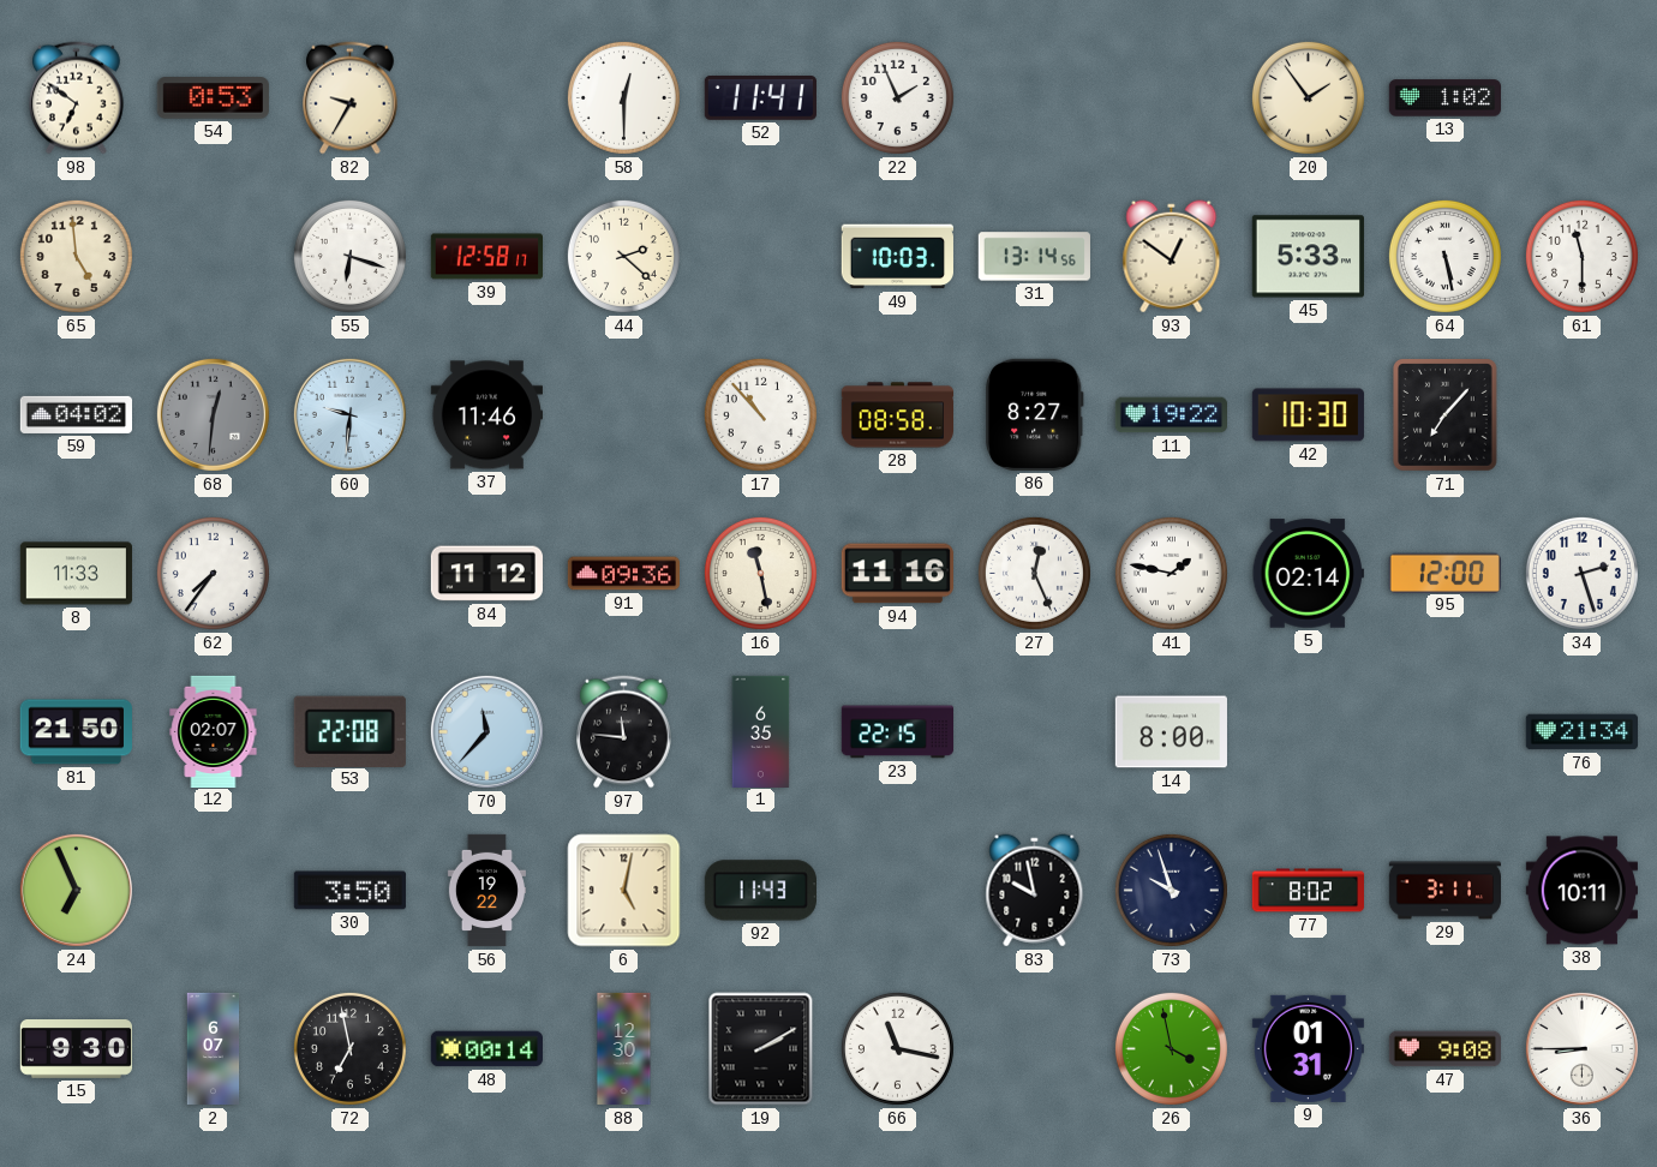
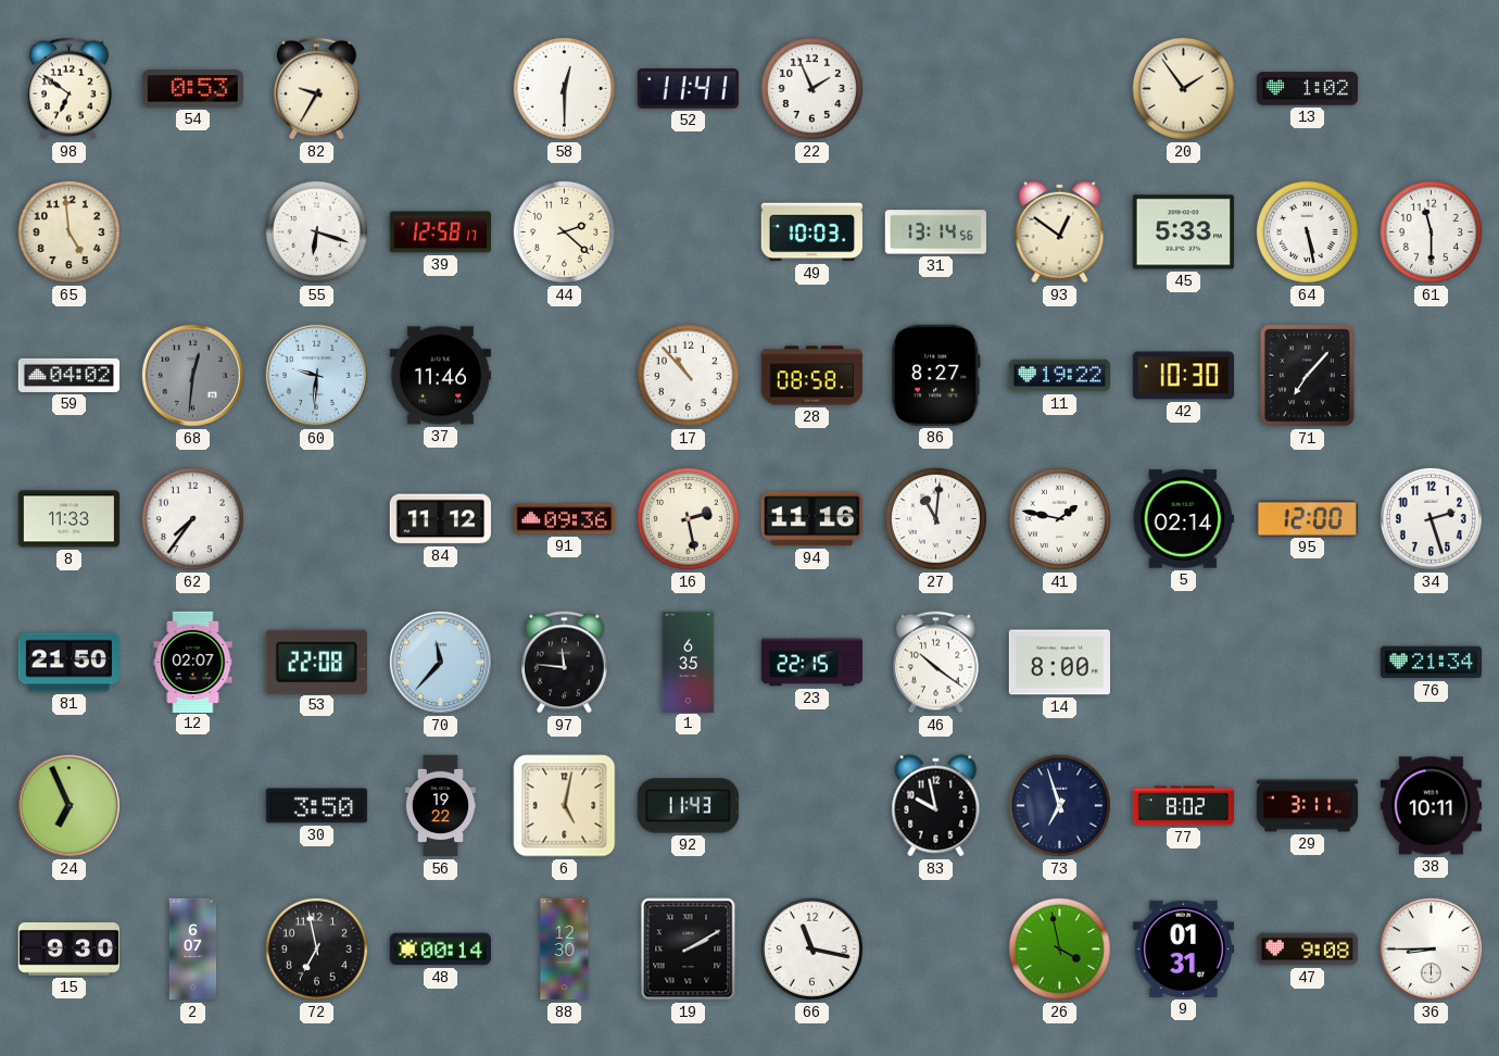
16: 11:28 -> 2:28
27: 12:26 -> 11:01
46: none -> 10:21
73: 9:57 -> 6:57
